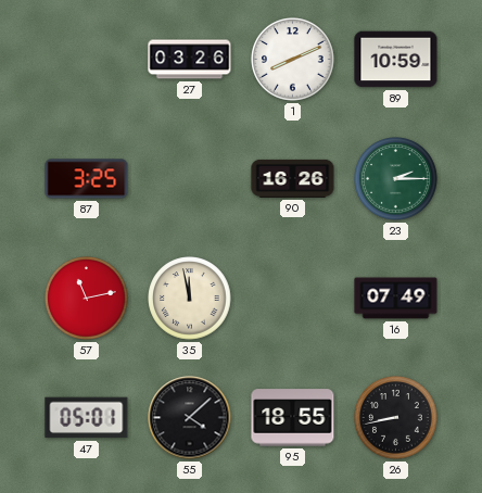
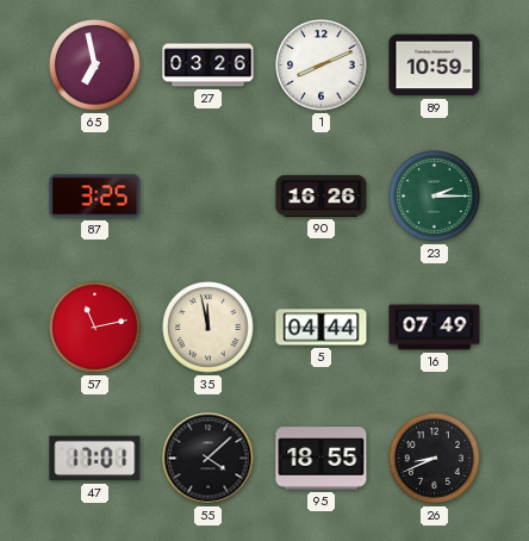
65: none -> 6:58
5: none -> 04:44
47: 05:01 -> 17:01
26: 8:43 -> 8:41
